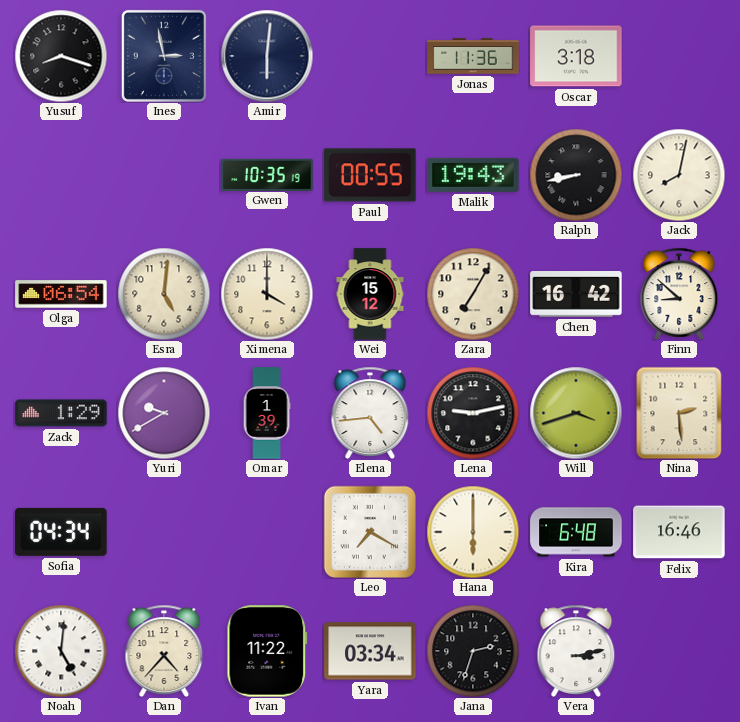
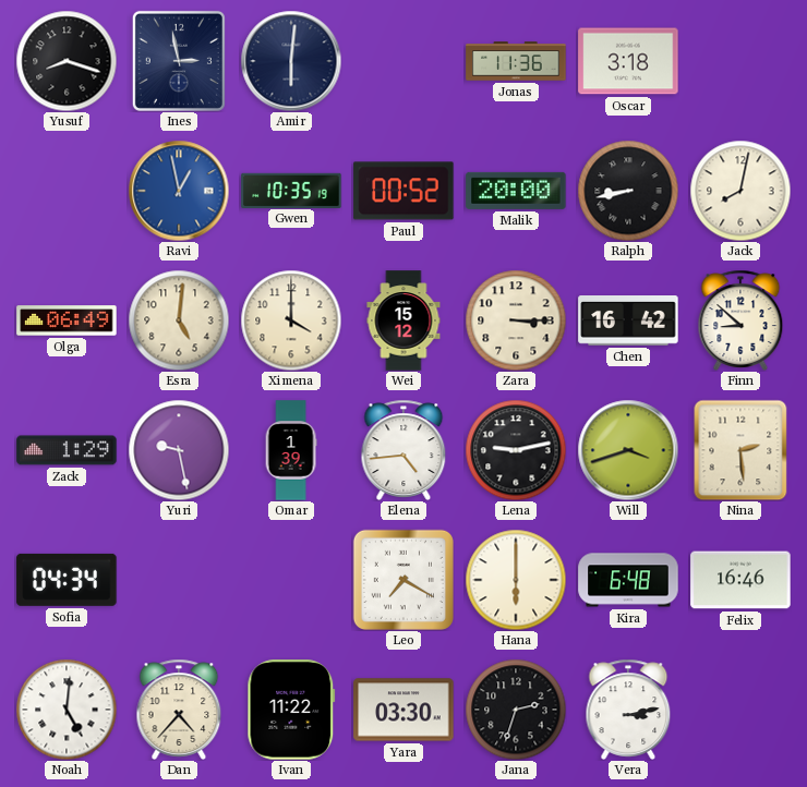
Ravi: none -> 12:58
Paul: 00:55 -> 00:52
Malik: 19:43 -> 20:00
Olga: 06:54 -> 06:49
Zara: 7:05 -> 3:15
Yuri: 9:40 -> 9:28
Yara: 03:34 -> 03:30
